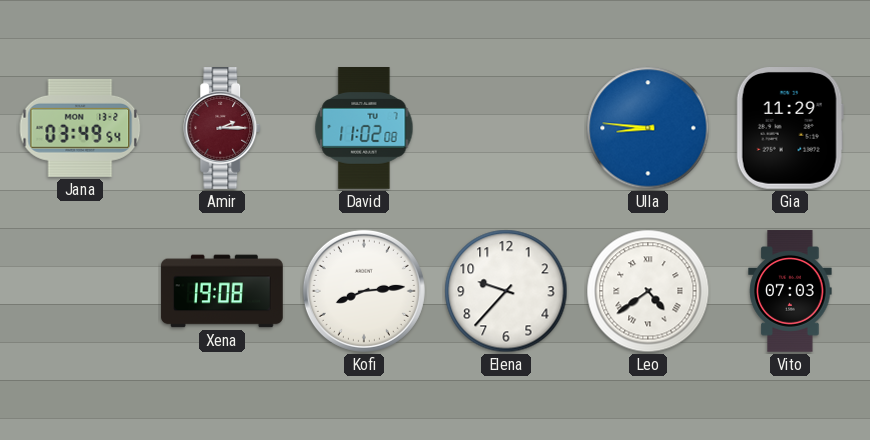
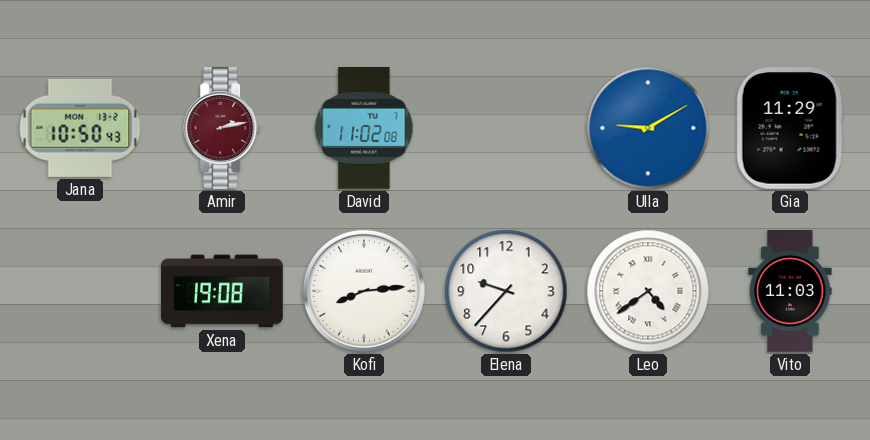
Jana: 03:49 -> 10:50
Amir: 2:15 -> 2:13
Ulla: 8:46 -> 9:10
Vito: 07:03 -> 11:03
